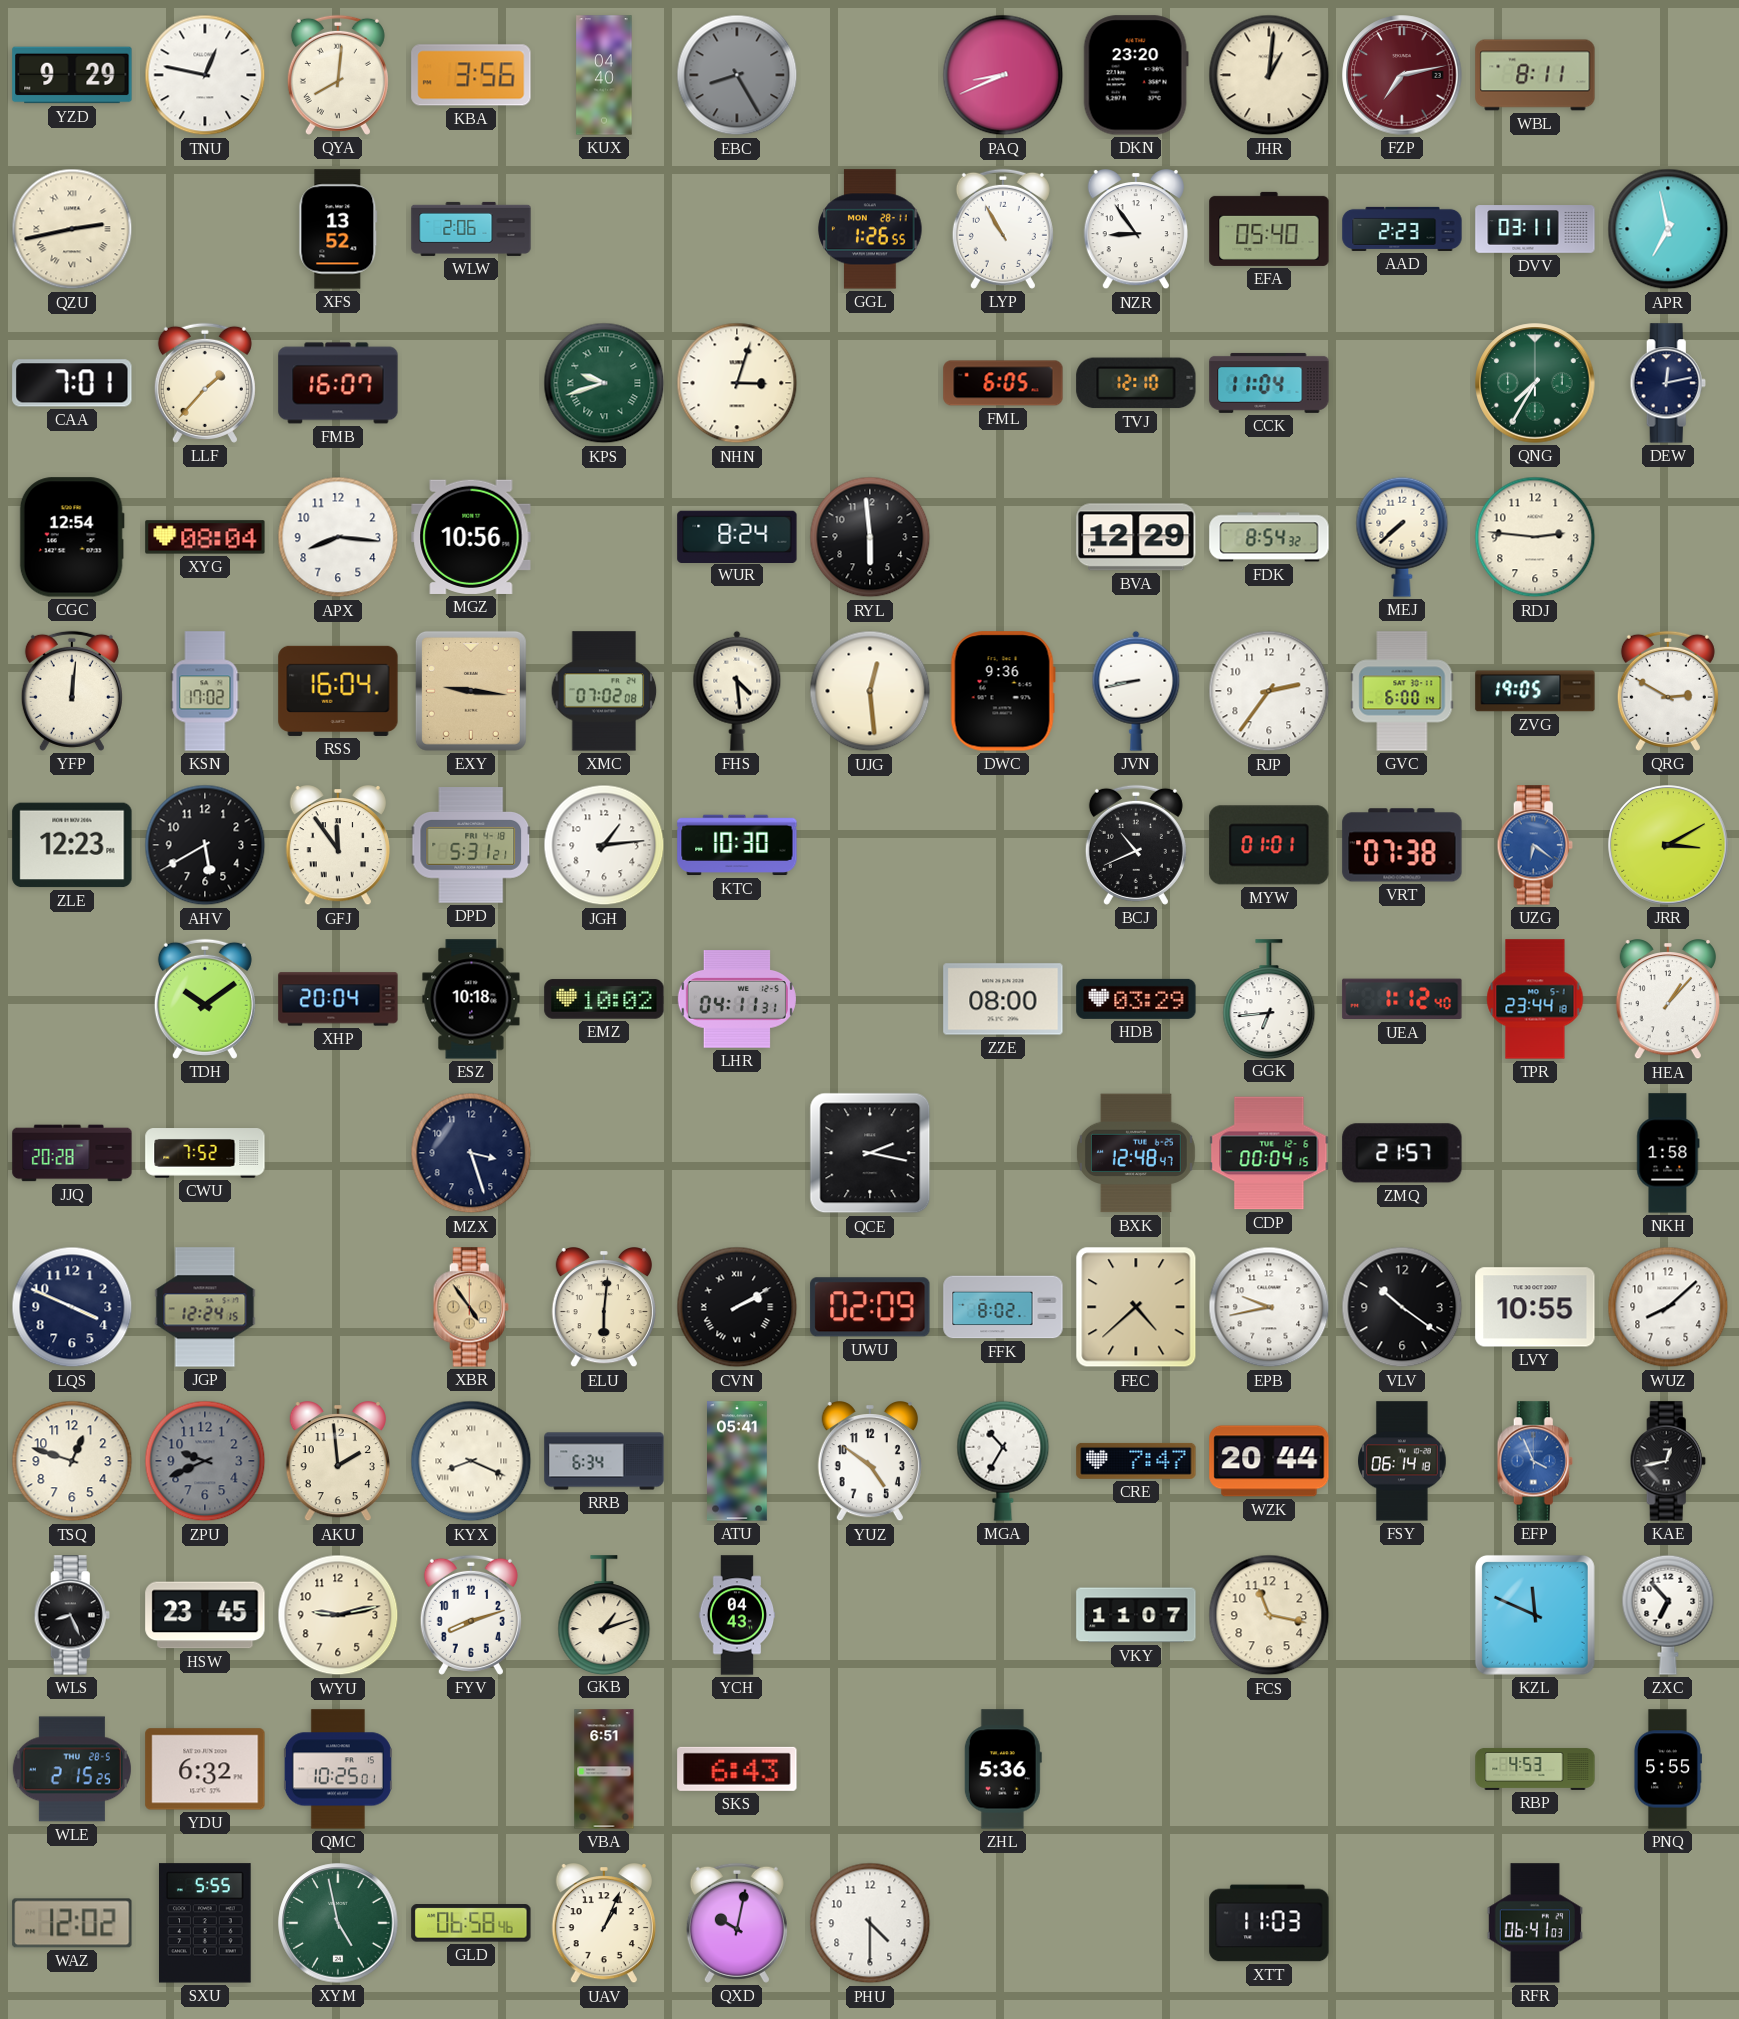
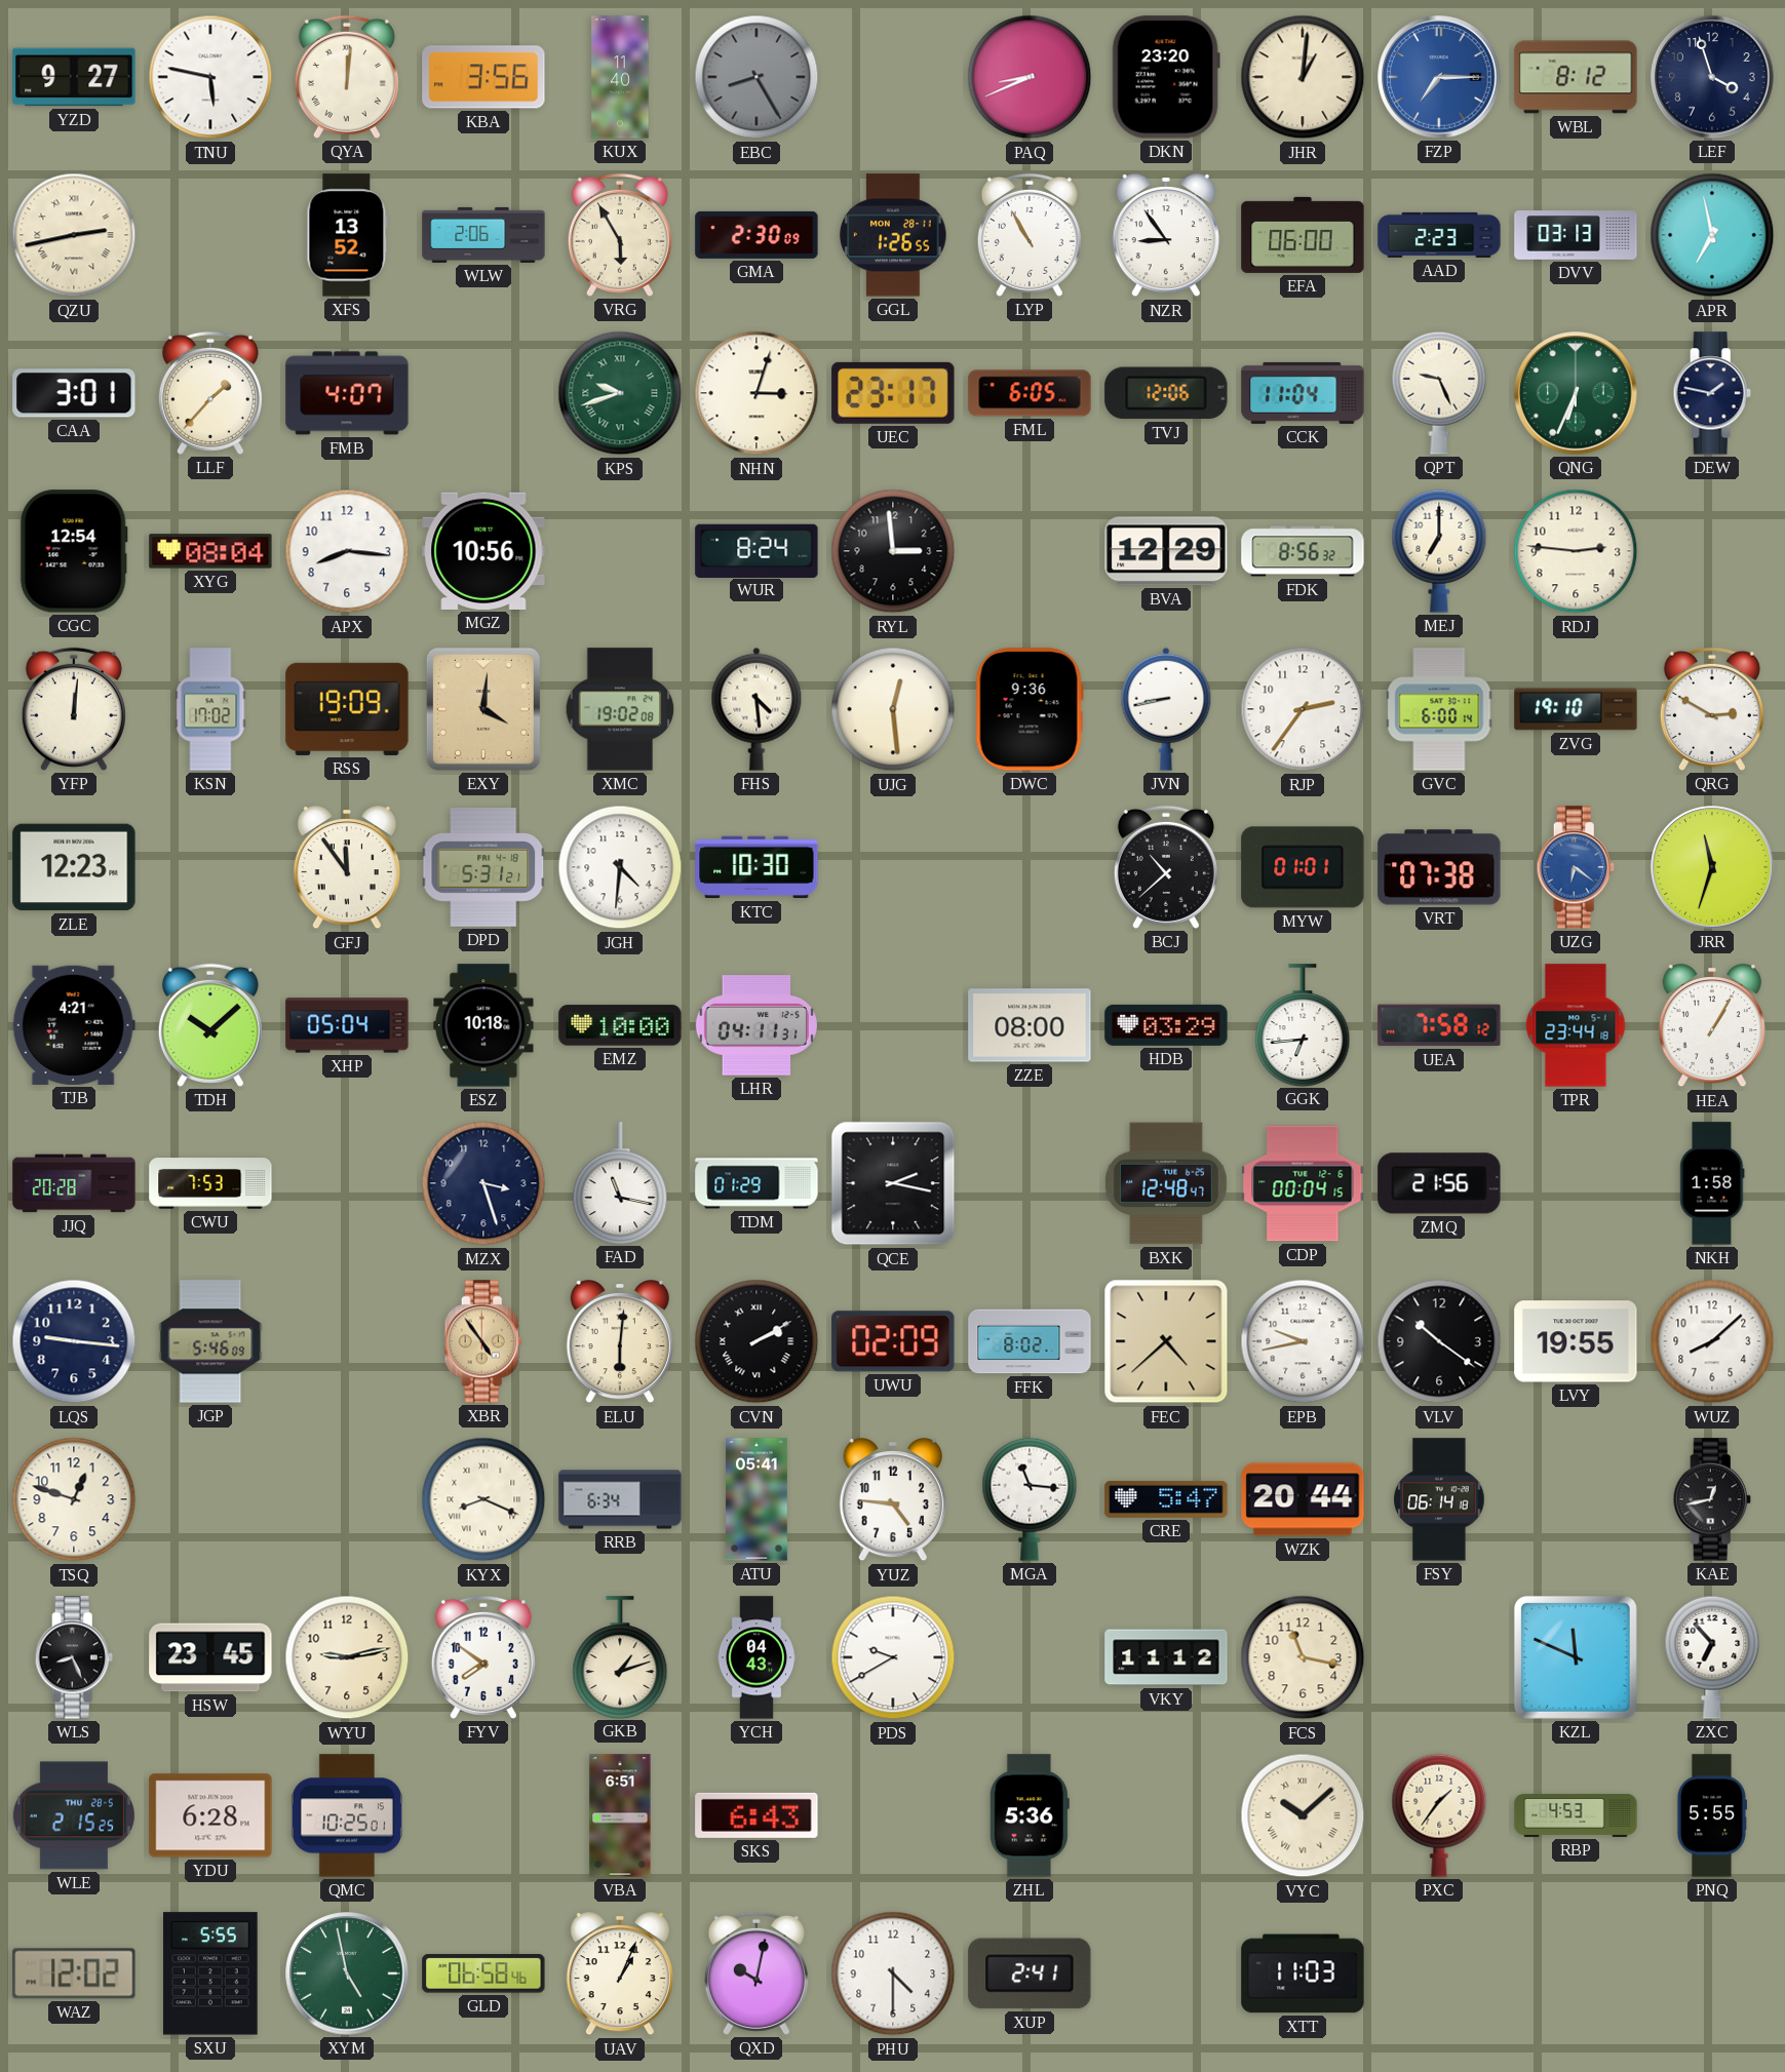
YZD: 9:29 -> 9:27
TNU: 12:47 -> 5:47
QYA: 8:01 -> 12:01
KUX: 04:40 -> 11:40
FZP: 7:13 -> 7:15
FZP dial: burgundy -> blue
WBL: 8:11 -> 8:12
LEF: none -> 3:57
VRG: none -> 5:55
GMA: none -> 2:30
EFA: 05:40 -> 06:00
DVV: 03:11 -> 03:13
CAA: 7:01 -> 3:01
FMB: 16:07 -> 4:07
UEC: none -> 23:17
TVJ: 12:10 -> 12:06
QPT: none -> 9:26
QNG: 7:35 -> 6:34
DEW: 12:13 -> 1:47
RYL: 5:59 -> 2:59
FDK: 8:54 -> 8:56
MEJ: 7:38 -> 7:00
RSS: 16:04 -> 19:09
EXY: 9:16 -> 4:01
XMC: 07:02 -> 19:02
ZVG: 19:05 -> 19:10
AHV: 5:40 -> none
JGH: 1:14 -> 4:31
BCJ: 10:41 -> 10:38
JRR: 3:10 -> 11:33
TJB: none -> 4:21
TDH: 10:09 -> 10:08
XHP: 20:04 -> 05:04
EMZ: 10:02 -> 10:00
UEA: 1:12 -> 7:58
HEA: 1:07 -> 1:05
CWU: 7:52 -> 7:53
FAD: none -> 11:17
TDM: none -> 01:29
ZMQ: 21:57 -> 21:56
LQS: 3:49 -> 9:16
JGP: 12:24 -> 5:46
LVY: 10:55 -> 19:55
ZPU: 9:41 -> none
AKU: 1:59 -> none
YUZ: 4:51 -> 4:46
MGA: 10:35 -> 11:16
CRE: 7:47 -> 5:47
EFP: 3:56 -> none
FYV: 8:12 -> 7:51
PDS: none -> 9:40
VKY: 11:07 -> 11:12
YDU: 6:32 -> 6:28
VYC: none -> 10:08
PXC: none -> 1:36
XUP: none -> 2:41
RFR: 06:41 -> none
